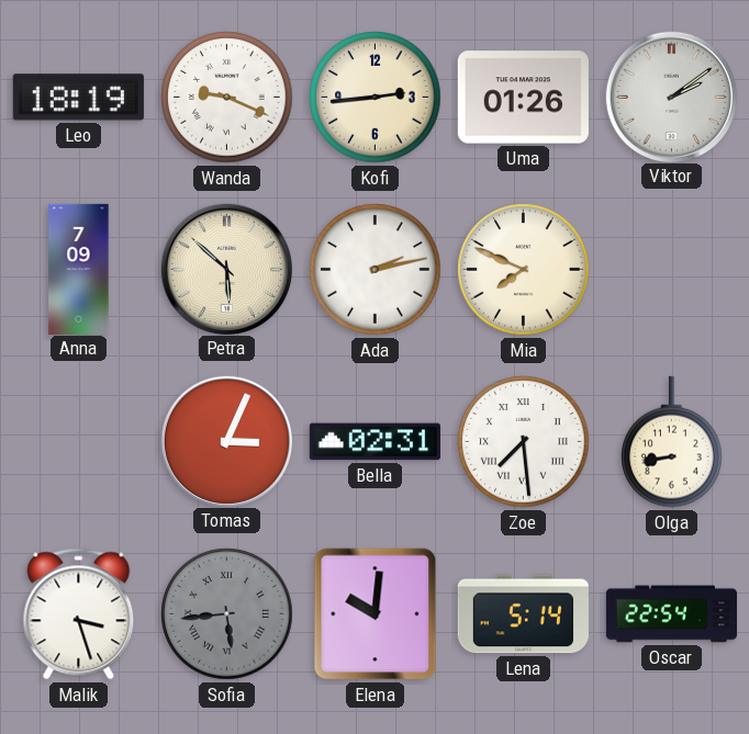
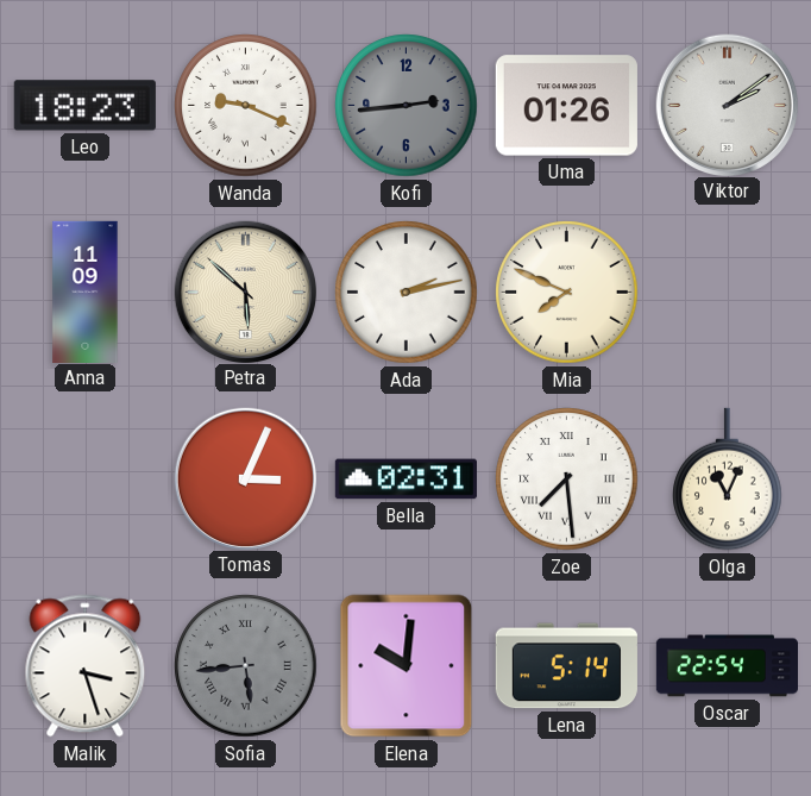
Leo: 18:19 -> 18:23
Kofi dial: cream -> grey
Anna: 7:09 -> 11:09
Olga: 8:43 -> 11:04
